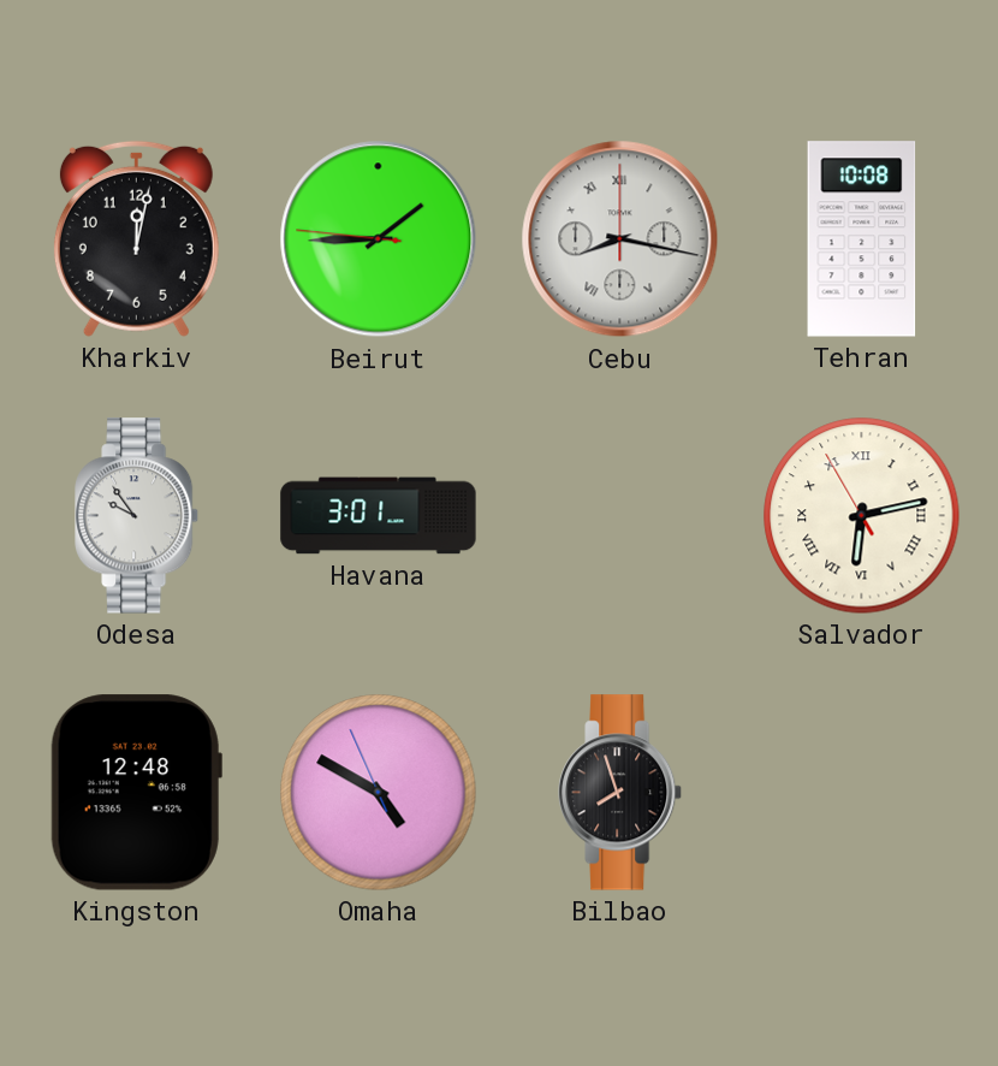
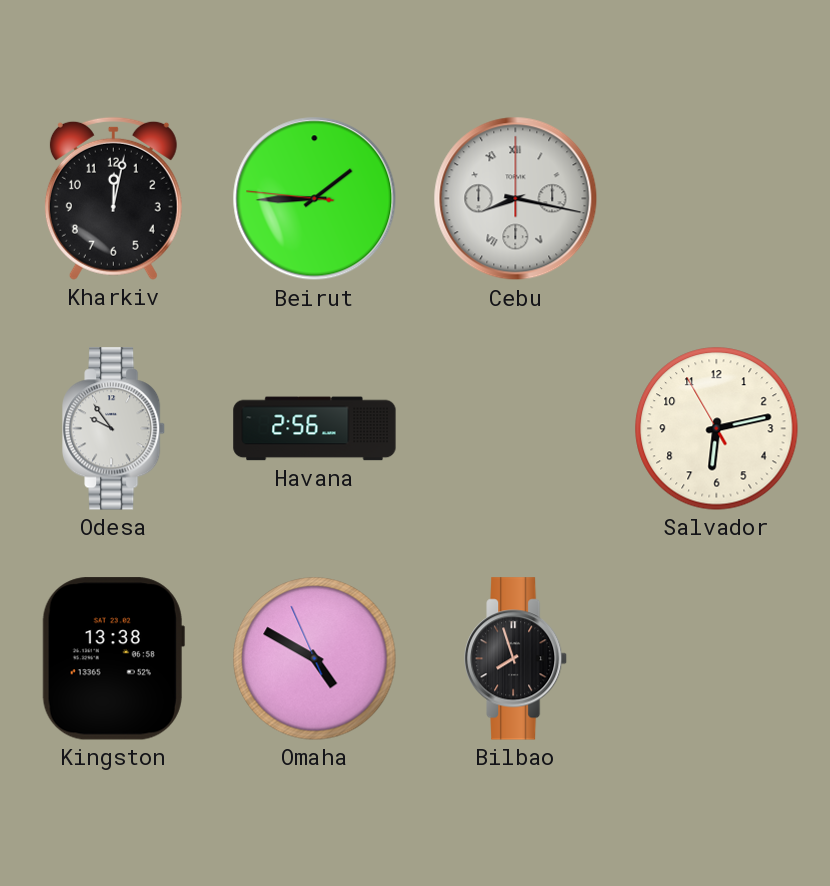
Tehran: 10:08 -> none
Havana: 3:01 -> 2:56
Salvador numerals: Roman -> Arabic
Kingston: 12:48 -> 13:38
